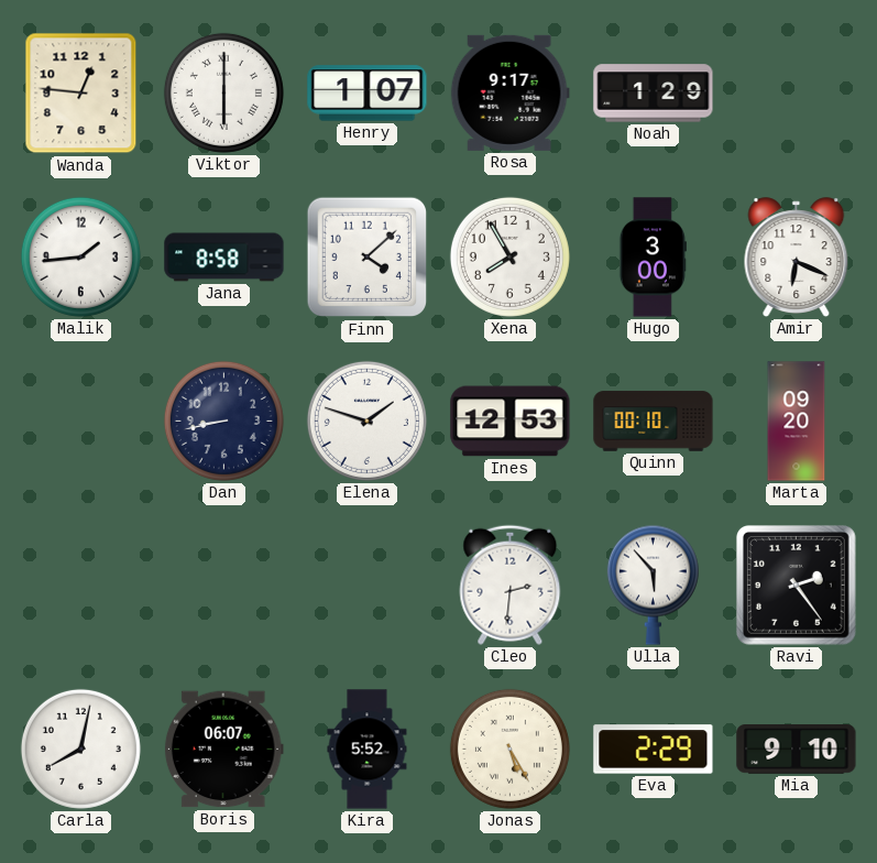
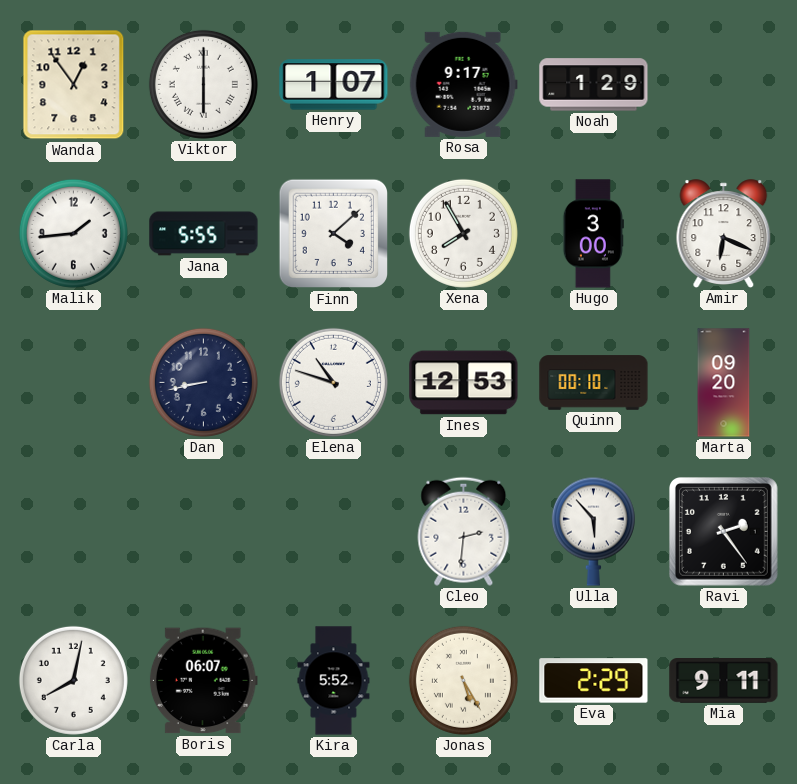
Wanda: 12:46 -> 12:54
Jana: 8:58 -> 5:55
Elena: 1:48 -> 10:48
Mia: 9:10 -> 9:11
